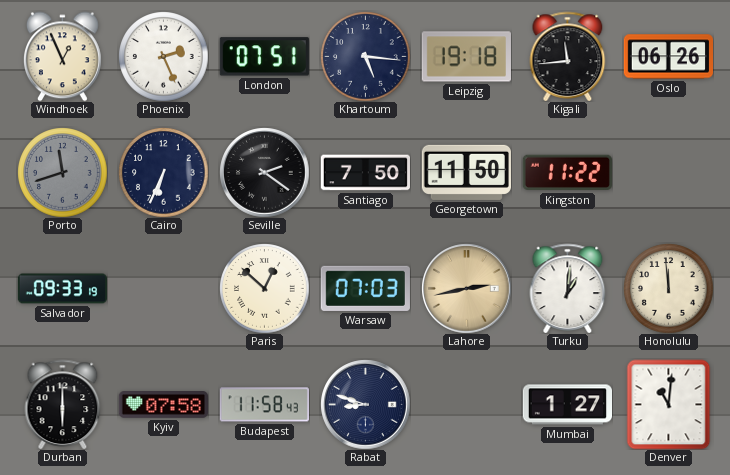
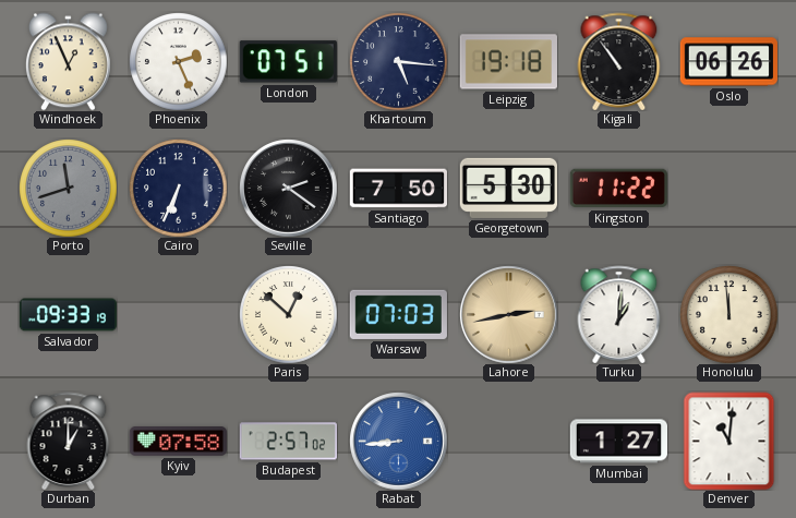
Kigali: 11:44 -> 10:54
Georgetown: 11:50 -> 5:30
Durban: 6:00 -> 1:00
Budapest: 11:58 -> 2:57
Rabat: 8:48 -> 8:44
Rabat dial: navy -> blue
